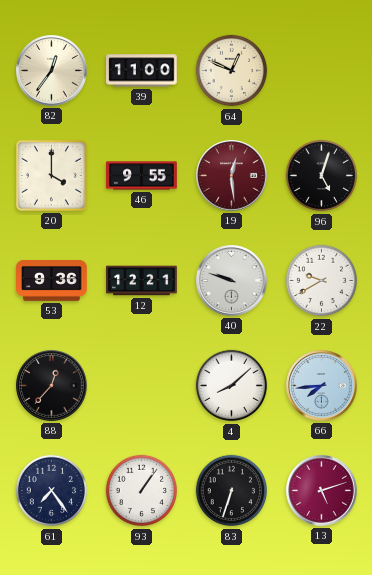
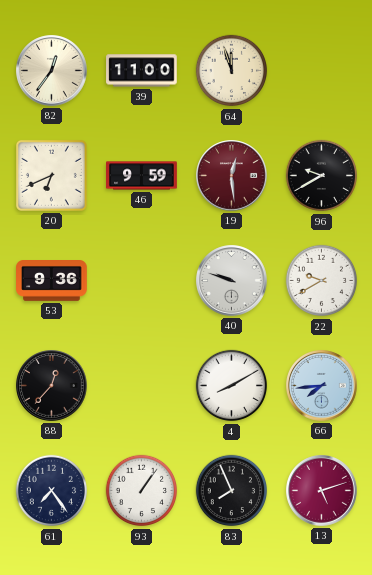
64: 12:49 -> 11:57
20: 4:00 -> 6:41
46: 9:55 -> 9:59
96: 5:03 -> 9:40
12: 12:21 -> none
4: 8:08 -> 8:10
83: 6:33 -> 7:56
